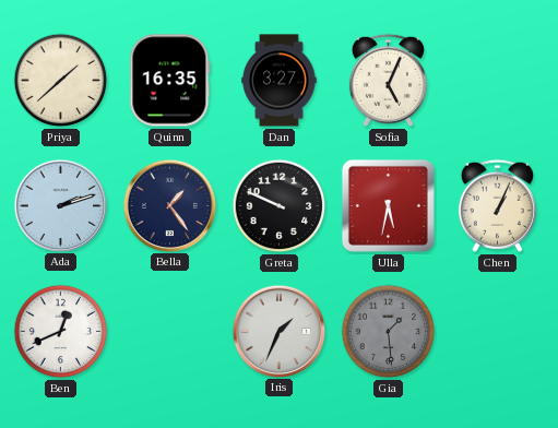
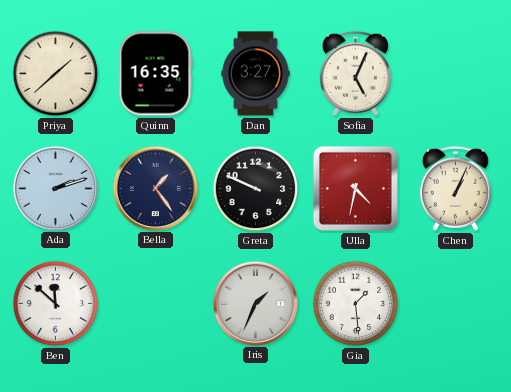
Ulla: 5:32 -> 4:32
Ben: 12:41 -> 11:52
Gia dial: grey -> white
